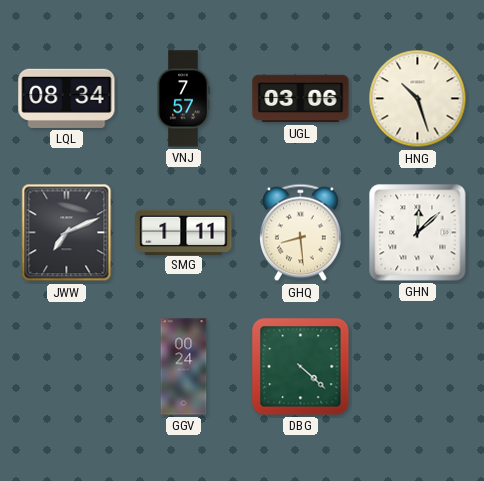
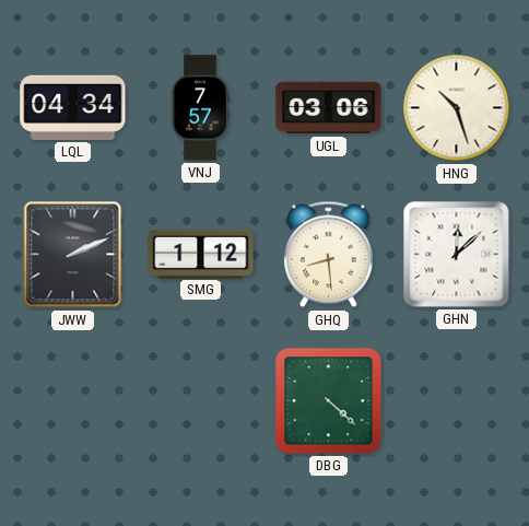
LQL: 08:34 -> 04:34
JWW: 7:11 -> 2:11
SMG: 1:11 -> 1:12
GGV: 00:24 -> none
